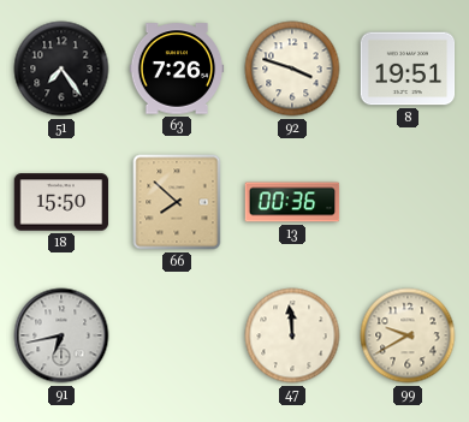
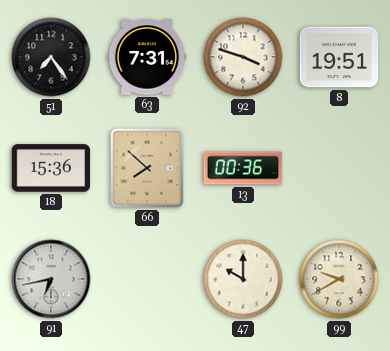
63: 7:26 -> 7:31
18: 15:50 -> 15:36
47: 11:59 -> 10:00
